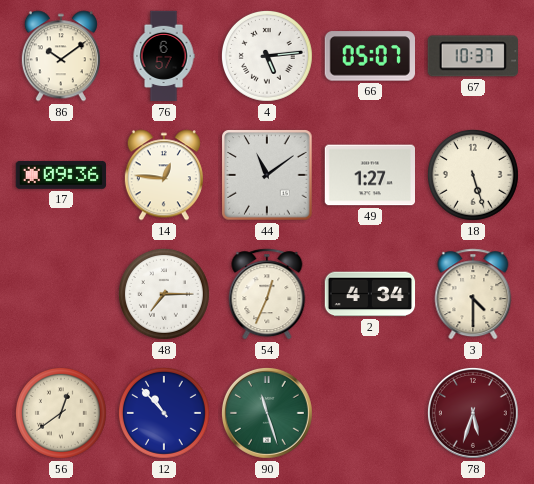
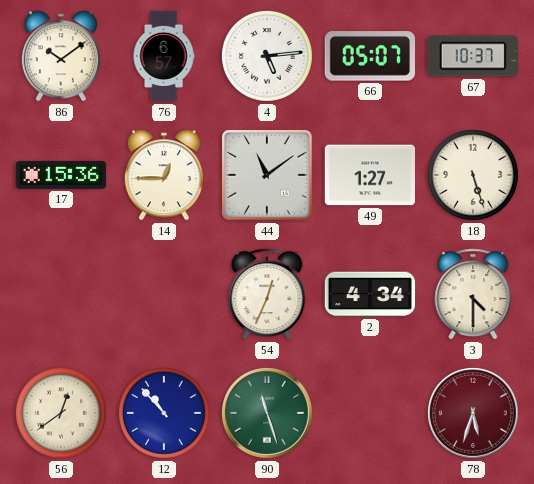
17: 09:36 -> 15:36
14: 12:46 -> 12:45
48: 7:15 -> none
